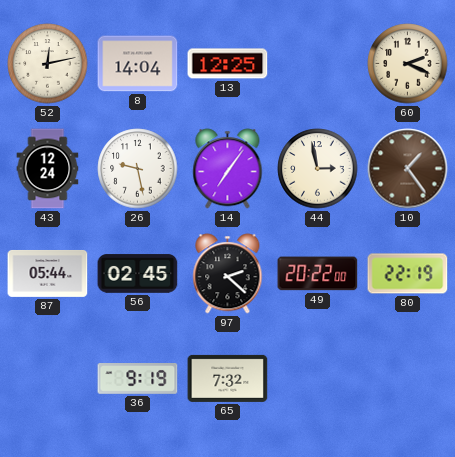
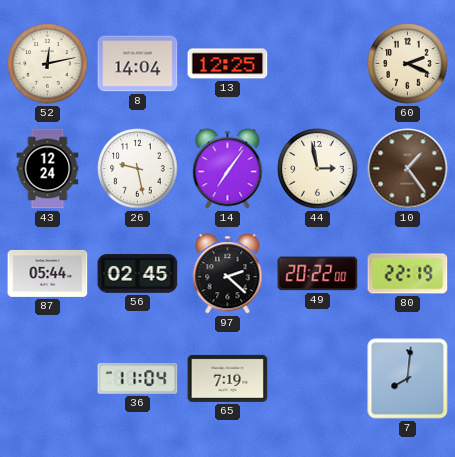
36: 9:19 -> 11:04
65: 7:32 -> 7:19
7: none -> 8:01
